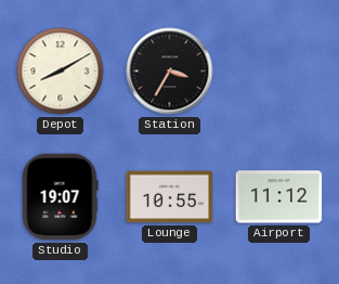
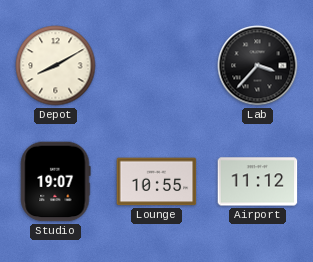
Station: 3:35 -> none
Lab: none -> 3:37
